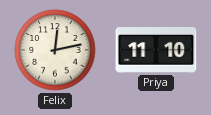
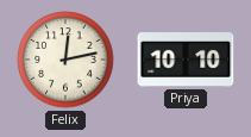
Priya: 11:10 -> 10:10
